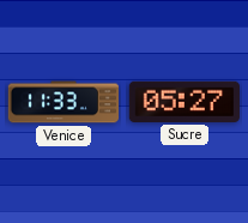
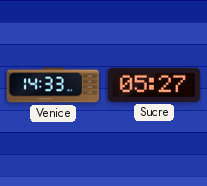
Venice: 11:33 -> 14:33
